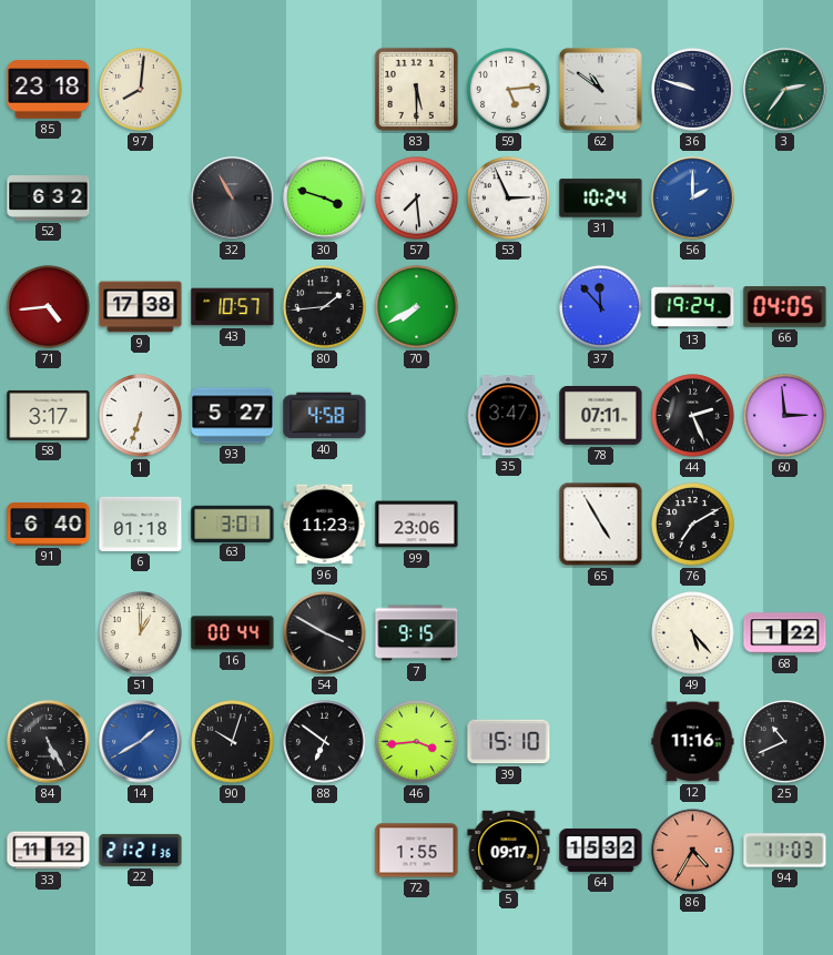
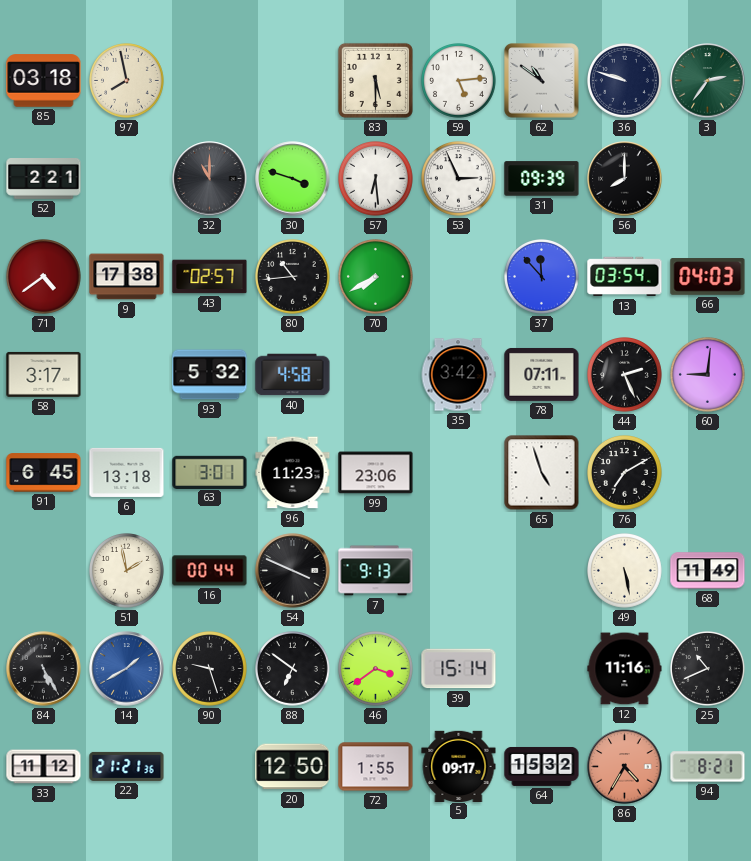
85: 23:18 -> 03:18
97: 8:01 -> 7:58
52: 6:32 -> 2:21
32: 10:55 -> 11:00
57: 7:29 -> 6:29
31: 10:24 -> 09:39
56: 2:00 -> 8:00
56 dial: blue -> black
71: 4:44 -> 4:39
43: 10:57 -> 02:57
80: 1:44 -> 10:44
13: 19:24 -> 03:54
66: 04:05 -> 04:03
1: 6:33 -> none
93: 5:27 -> 5:32
35: 3:47 -> 3:42
60: 2:59 -> 9:01
91: 6:40 -> 6:45
6: 01:18 -> 13:18
65: 4:55 -> 4:57
51: 1:00 -> 1:58
54: 3:50 -> 3:49
7: 9:15 -> 9:13
49: 5:23 -> 5:28
68: 1:22 -> 11:49
90: 10:03 -> 9:27
46: 3:44 -> 3:39
39: 15:10 -> 15:14
20: none -> 12:50
94: 11:03 -> 8:21
